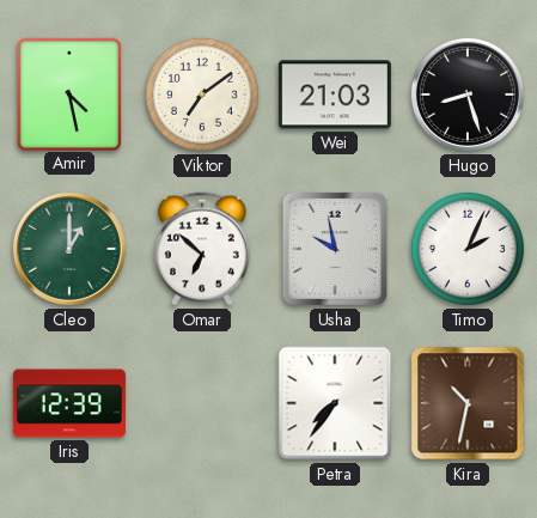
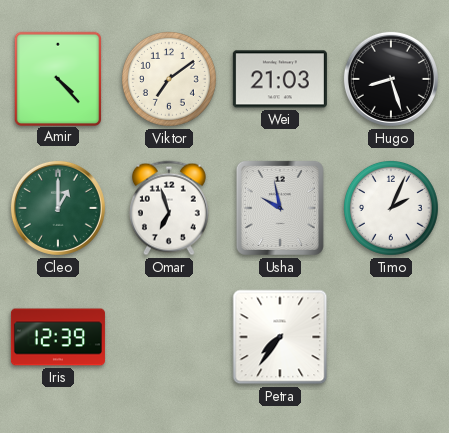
Amir: 4:28 -> 4:23
Omar: 6:52 -> 6:57
Kira: 10:32 -> none
